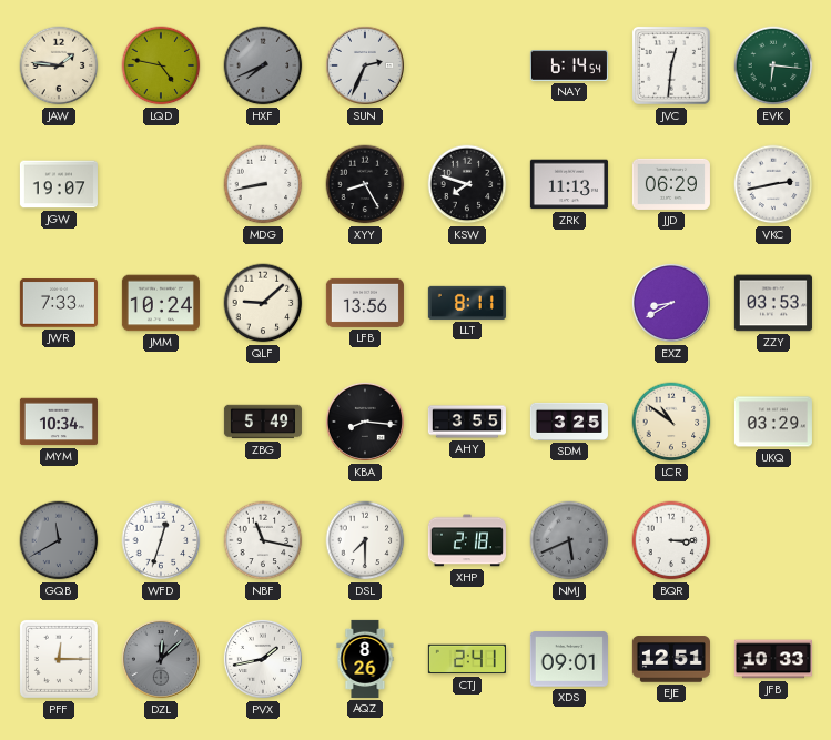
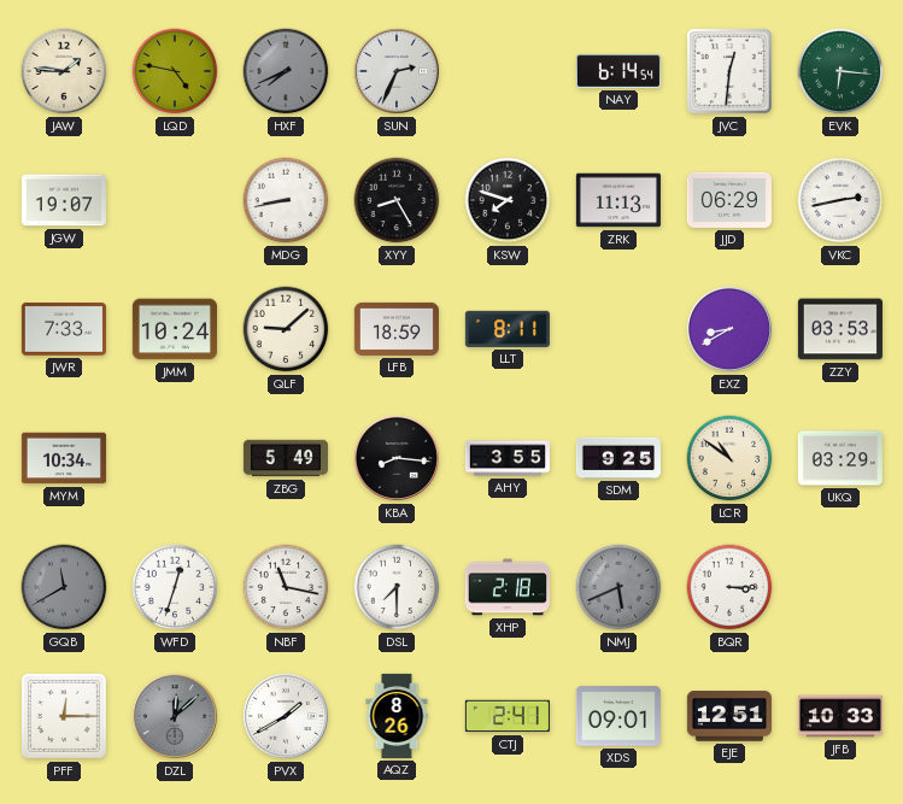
LFB: 13:56 -> 18:59
SDM: 3:25 -> 9:25
PVX: 1:43 -> 1:40
